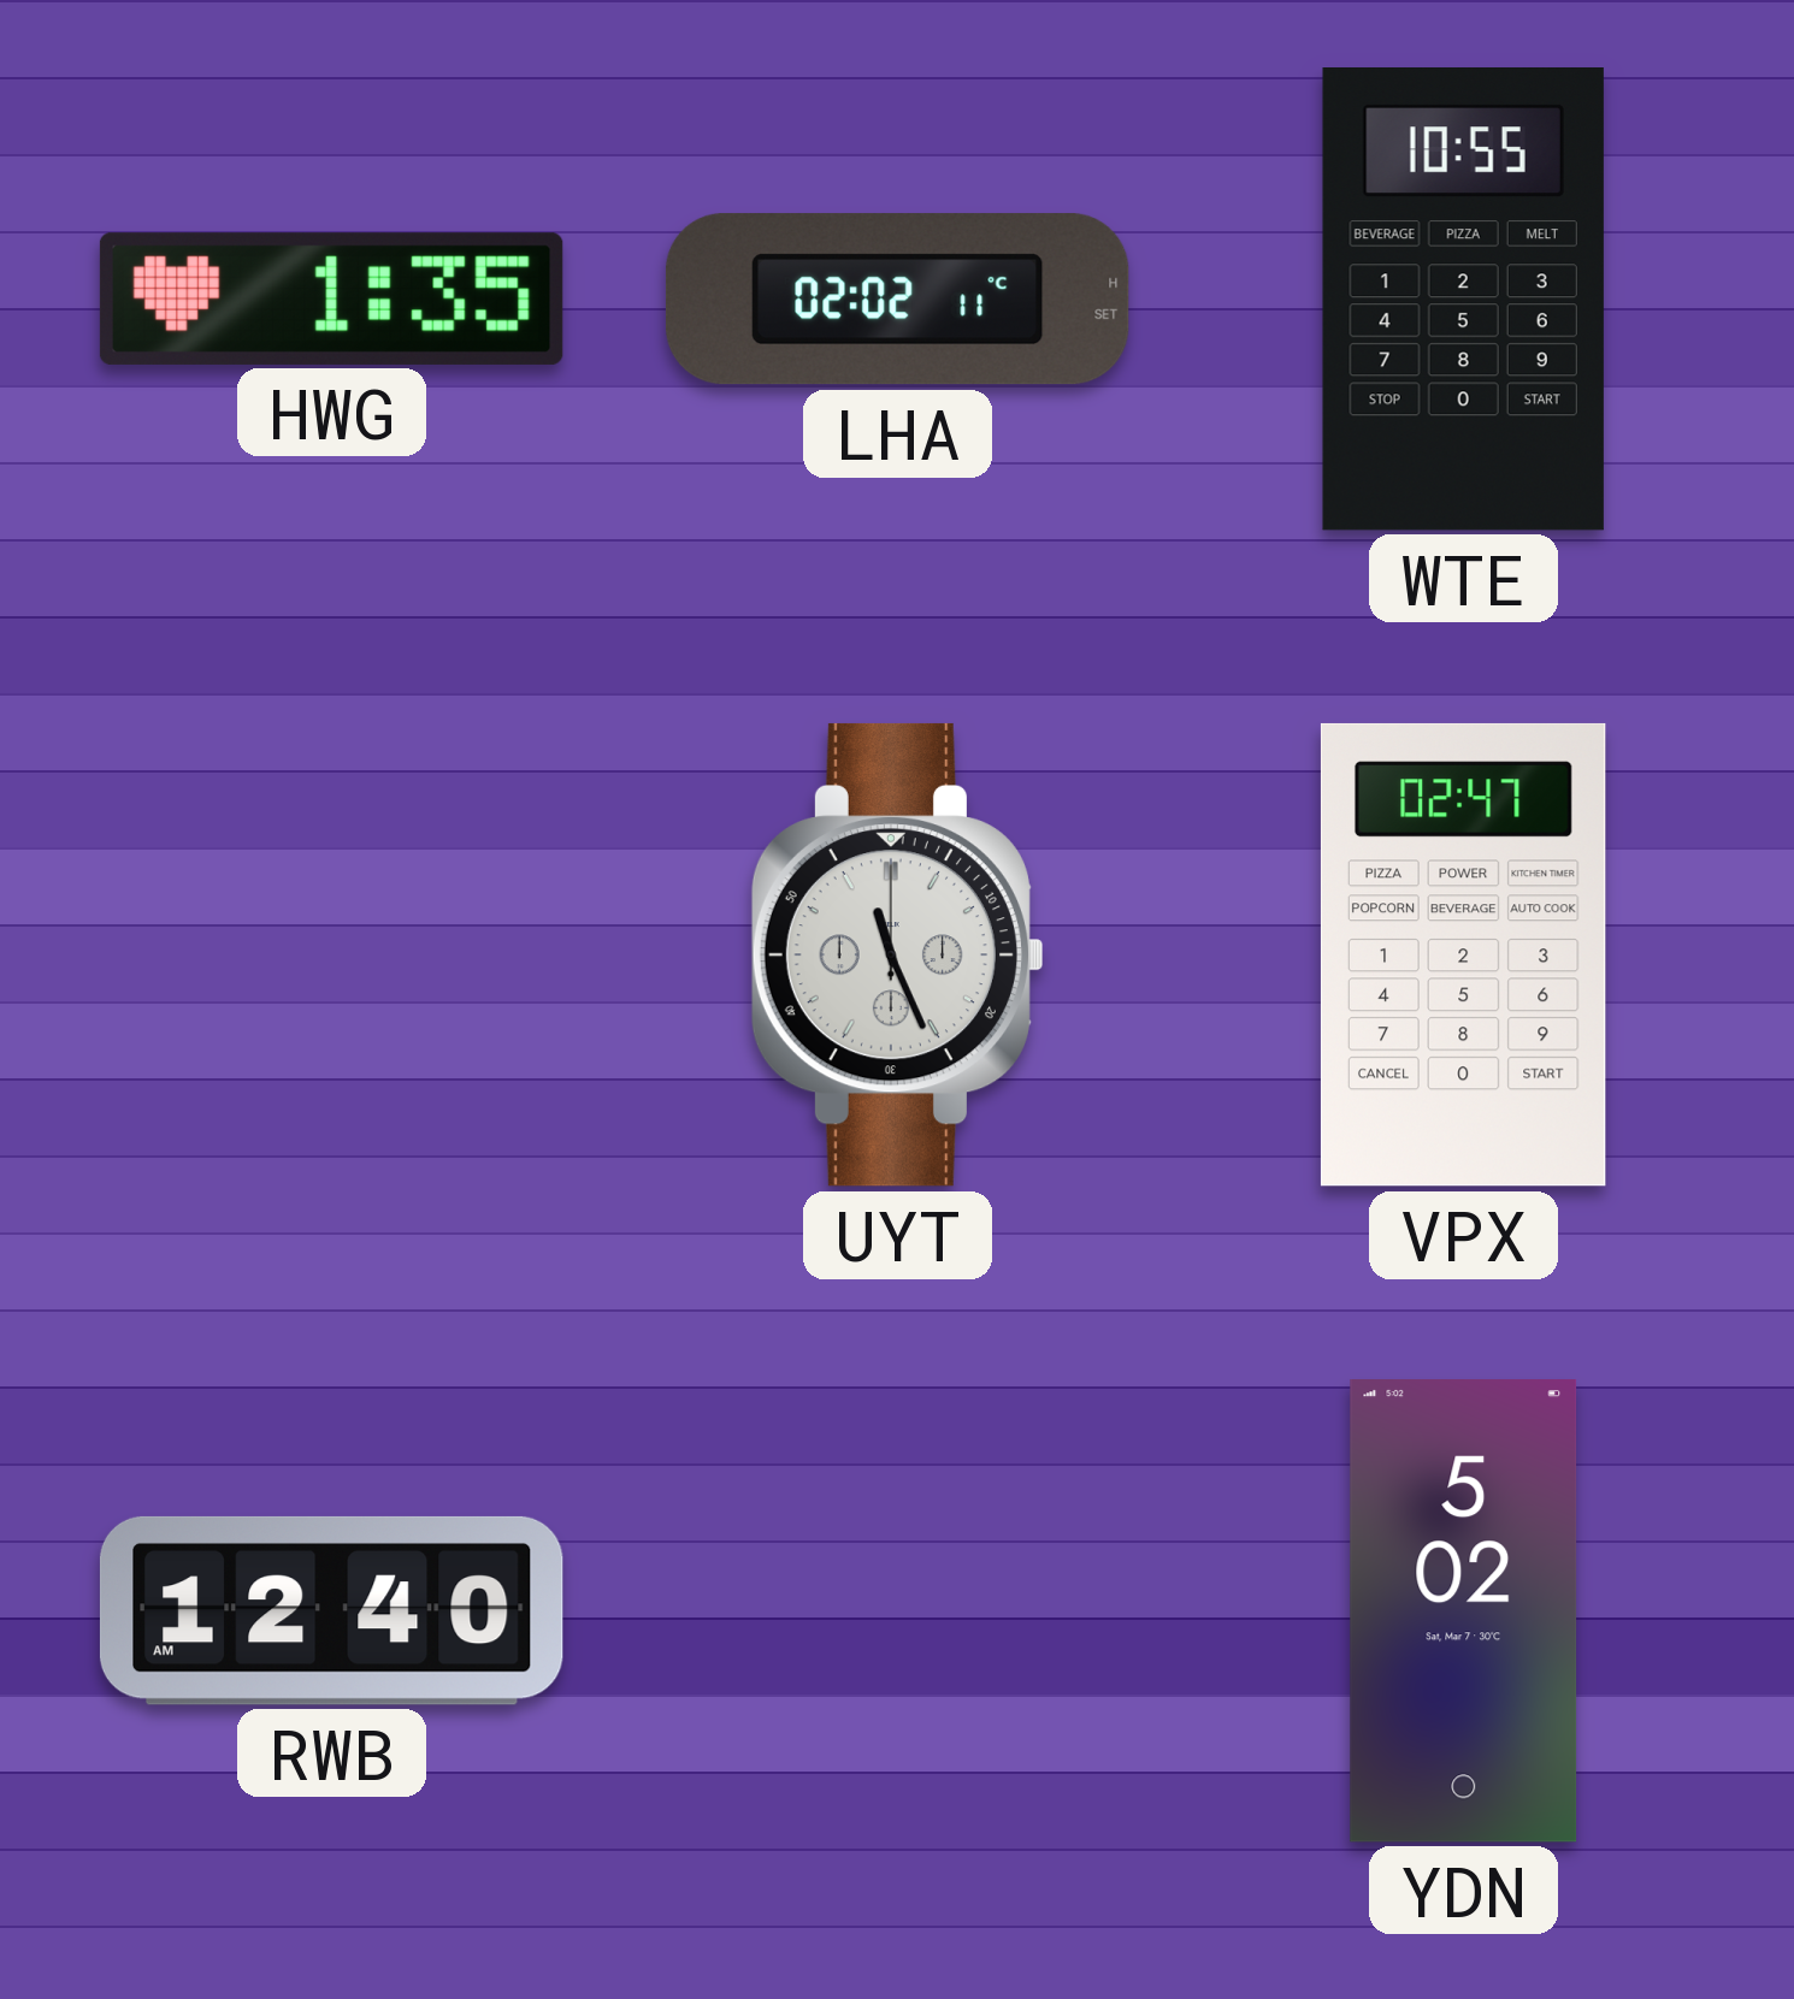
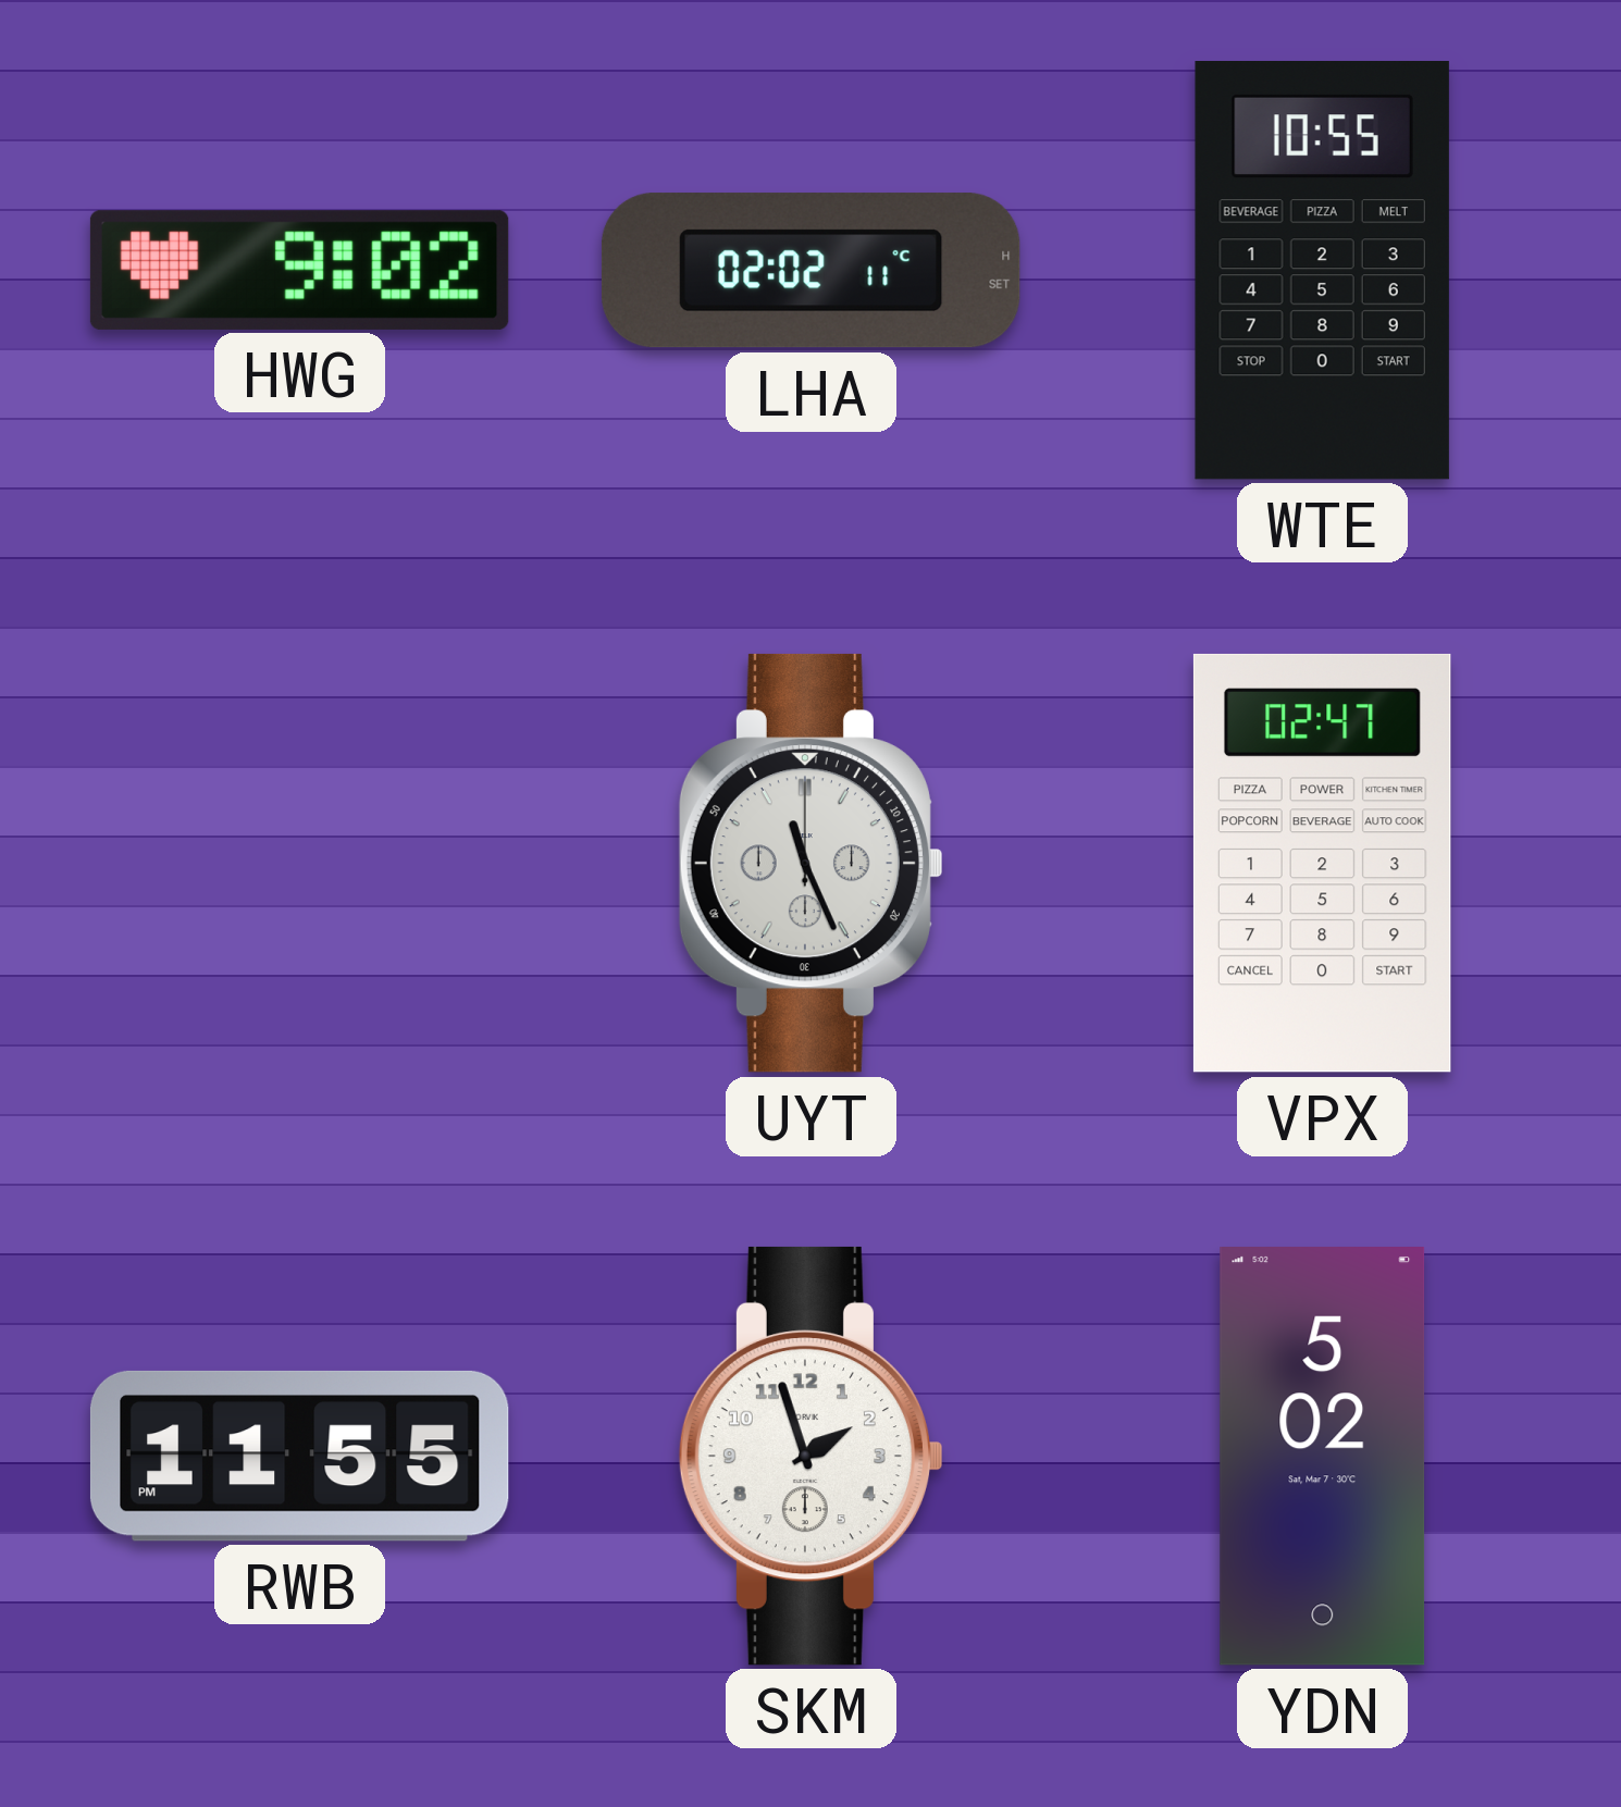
HWG: 1:35 -> 9:02
RWB: 12:40 -> 11:55
SKM: none -> 1:57
